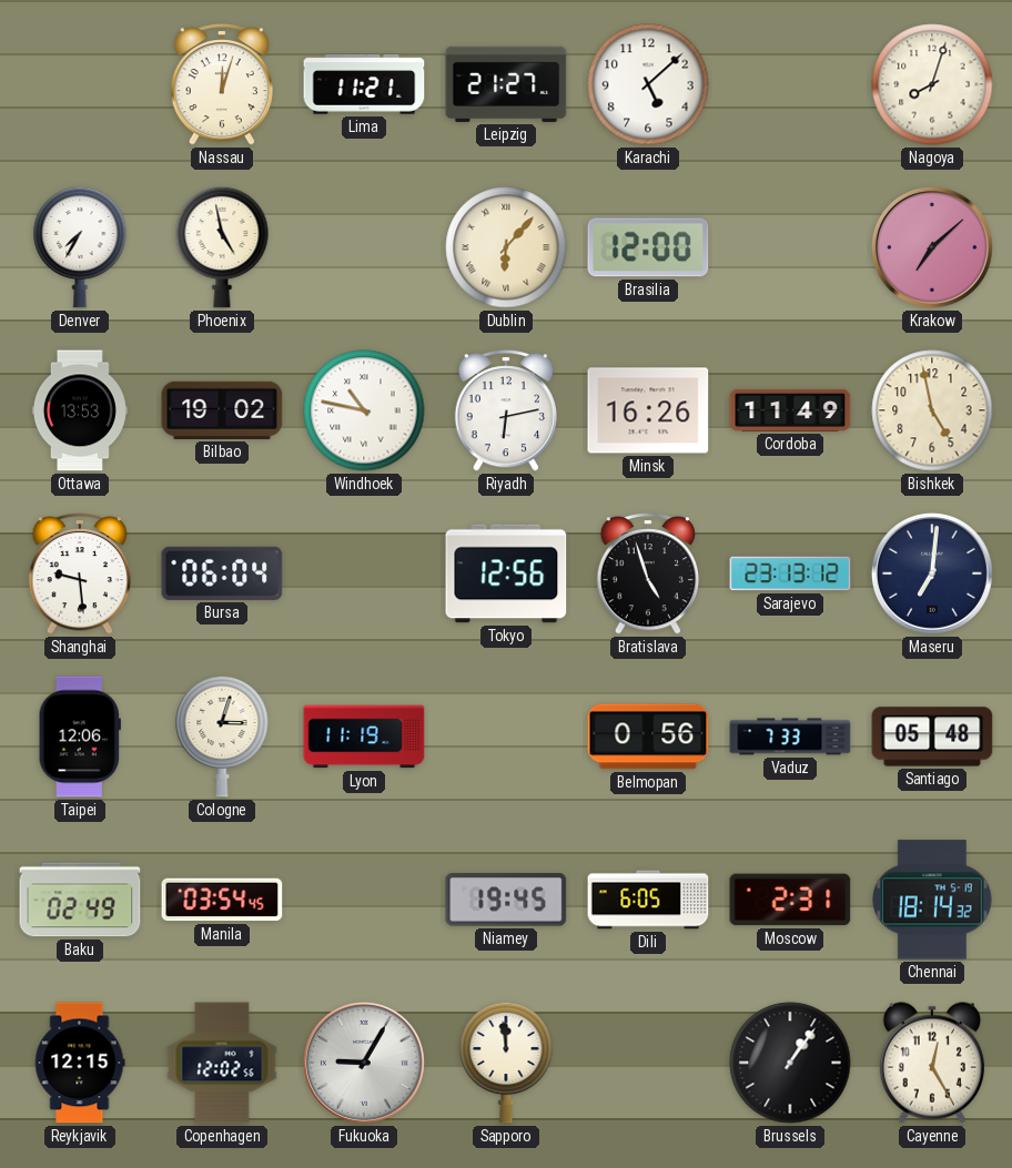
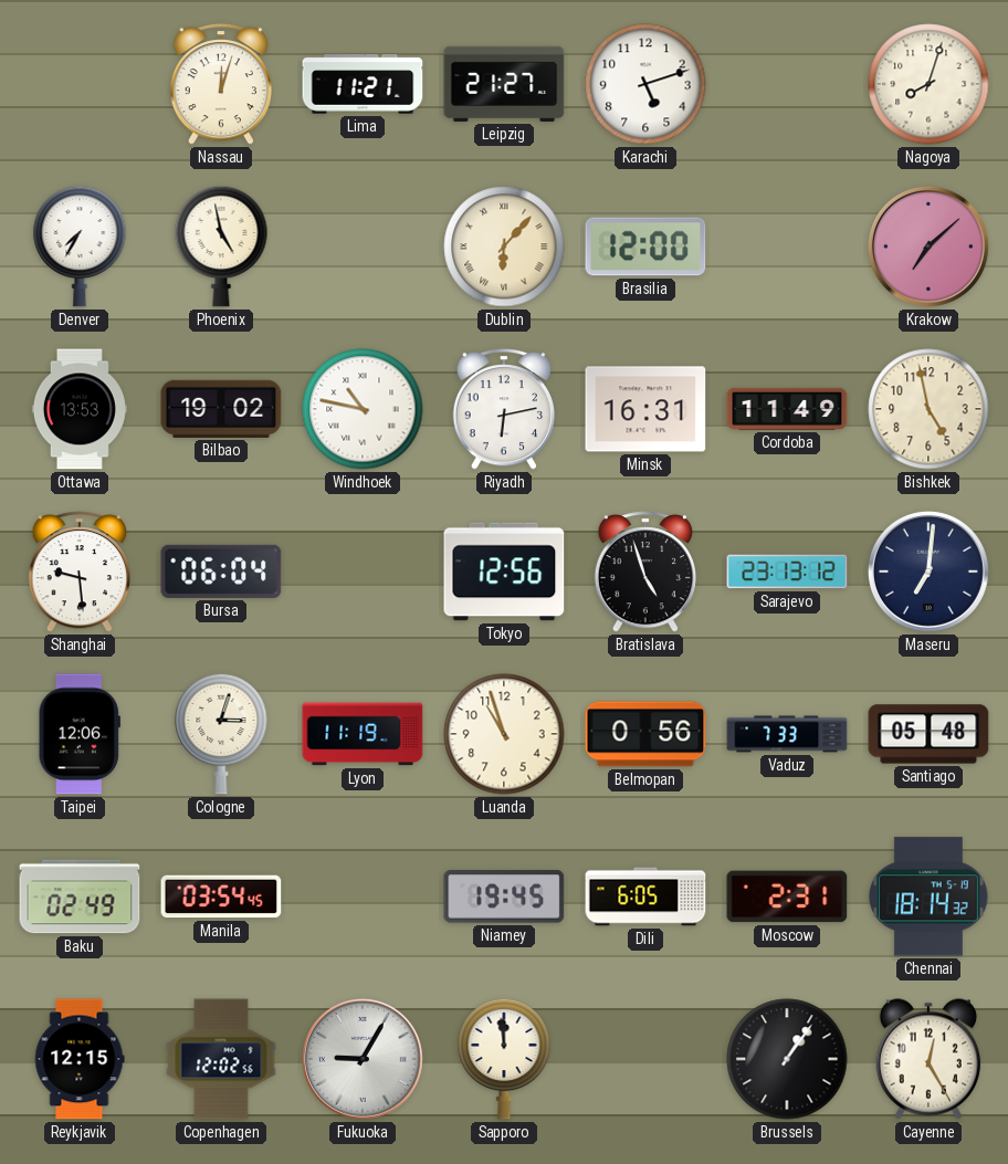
Karachi: 5:08 -> 5:12
Minsk: 16:26 -> 16:31
Luanda: none -> 10:57
